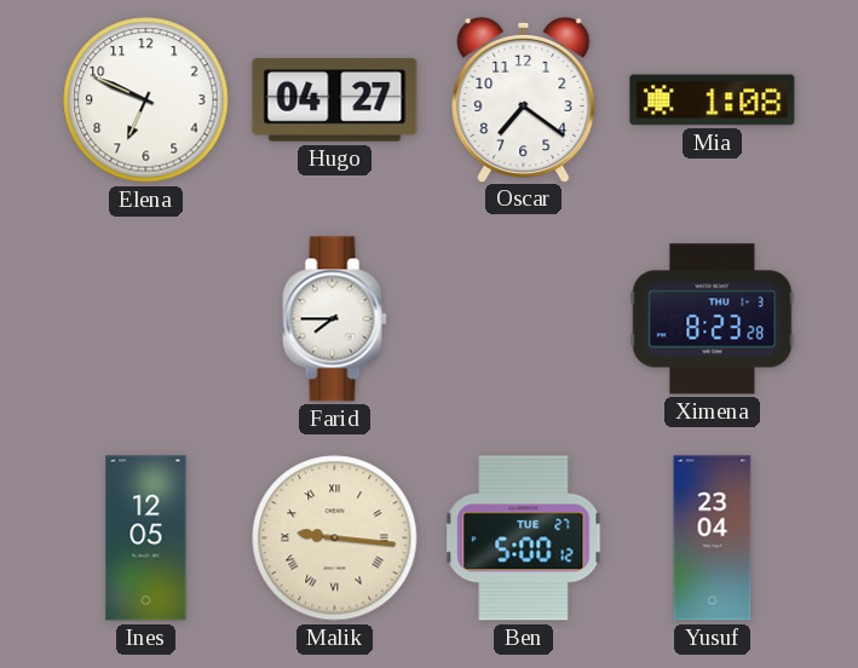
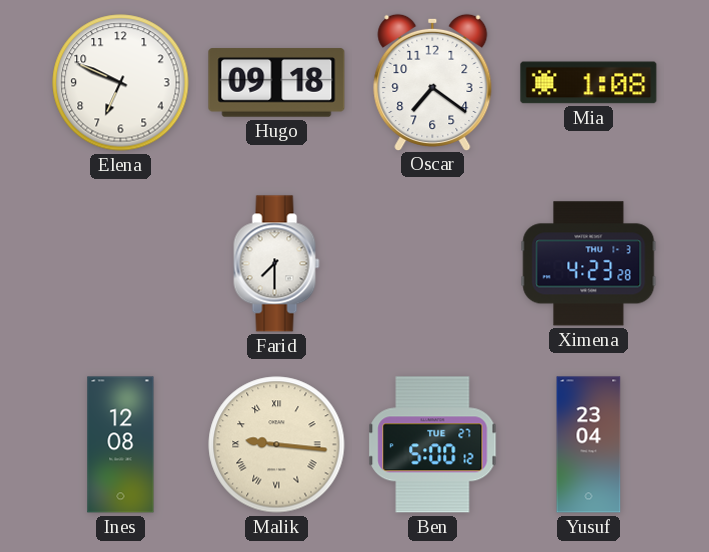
Hugo: 04:27 -> 09:18
Farid: 7:45 -> 7:30
Ximena: 8:23 -> 4:23
Ines: 12:05 -> 12:08
